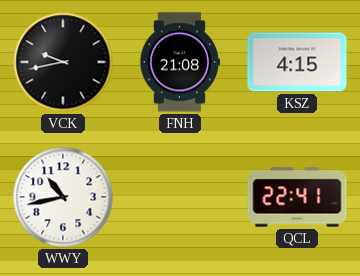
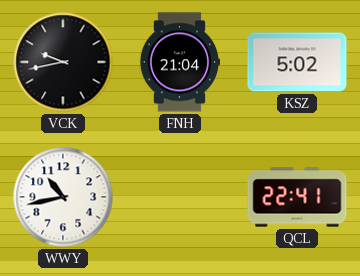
FNH: 21:08 -> 21:04
KSZ: 4:15 -> 5:02
